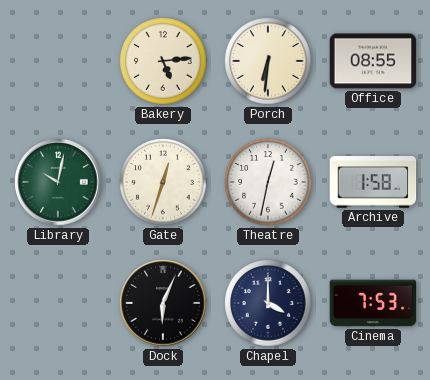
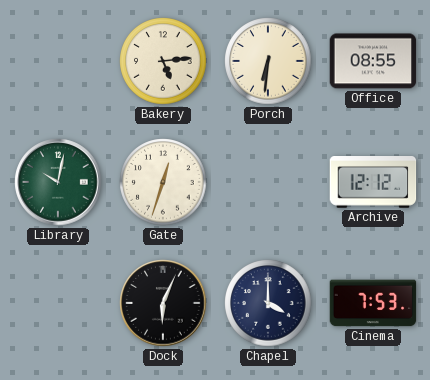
Theatre: 12:32 -> none
Archive: 1:58 -> 12:12
